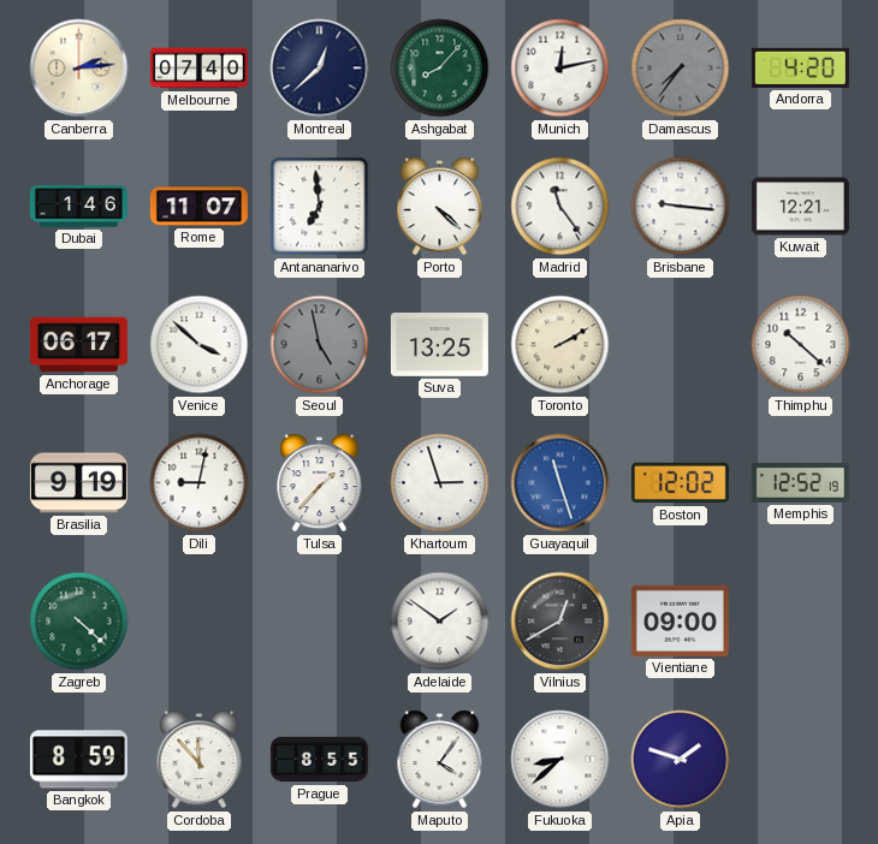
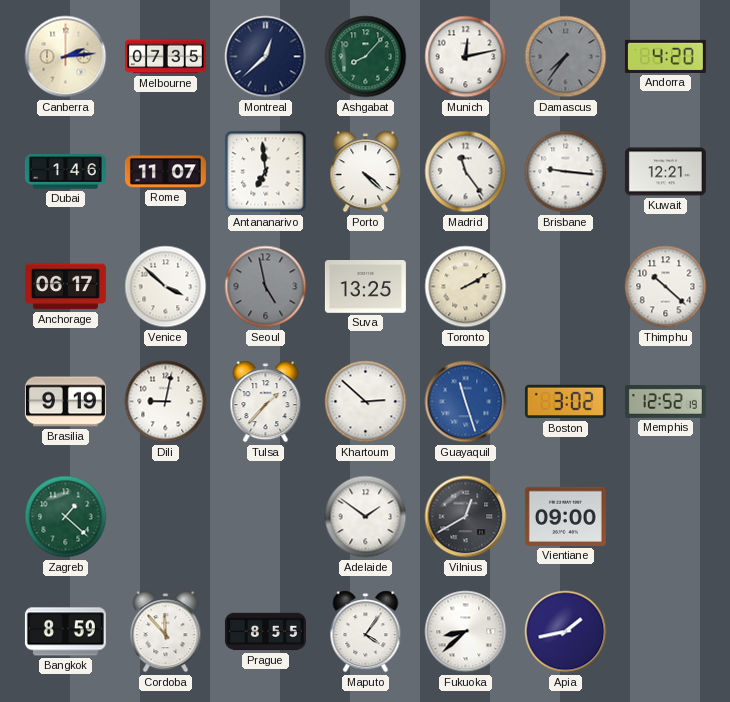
Melbourne: 07:40 -> 07:35
Khartoum: 2:57 -> 2:52
Boston: 12:02 -> 3:02
Zagreb: 4:22 -> 1:22
Apia: 1:48 -> 1:43
